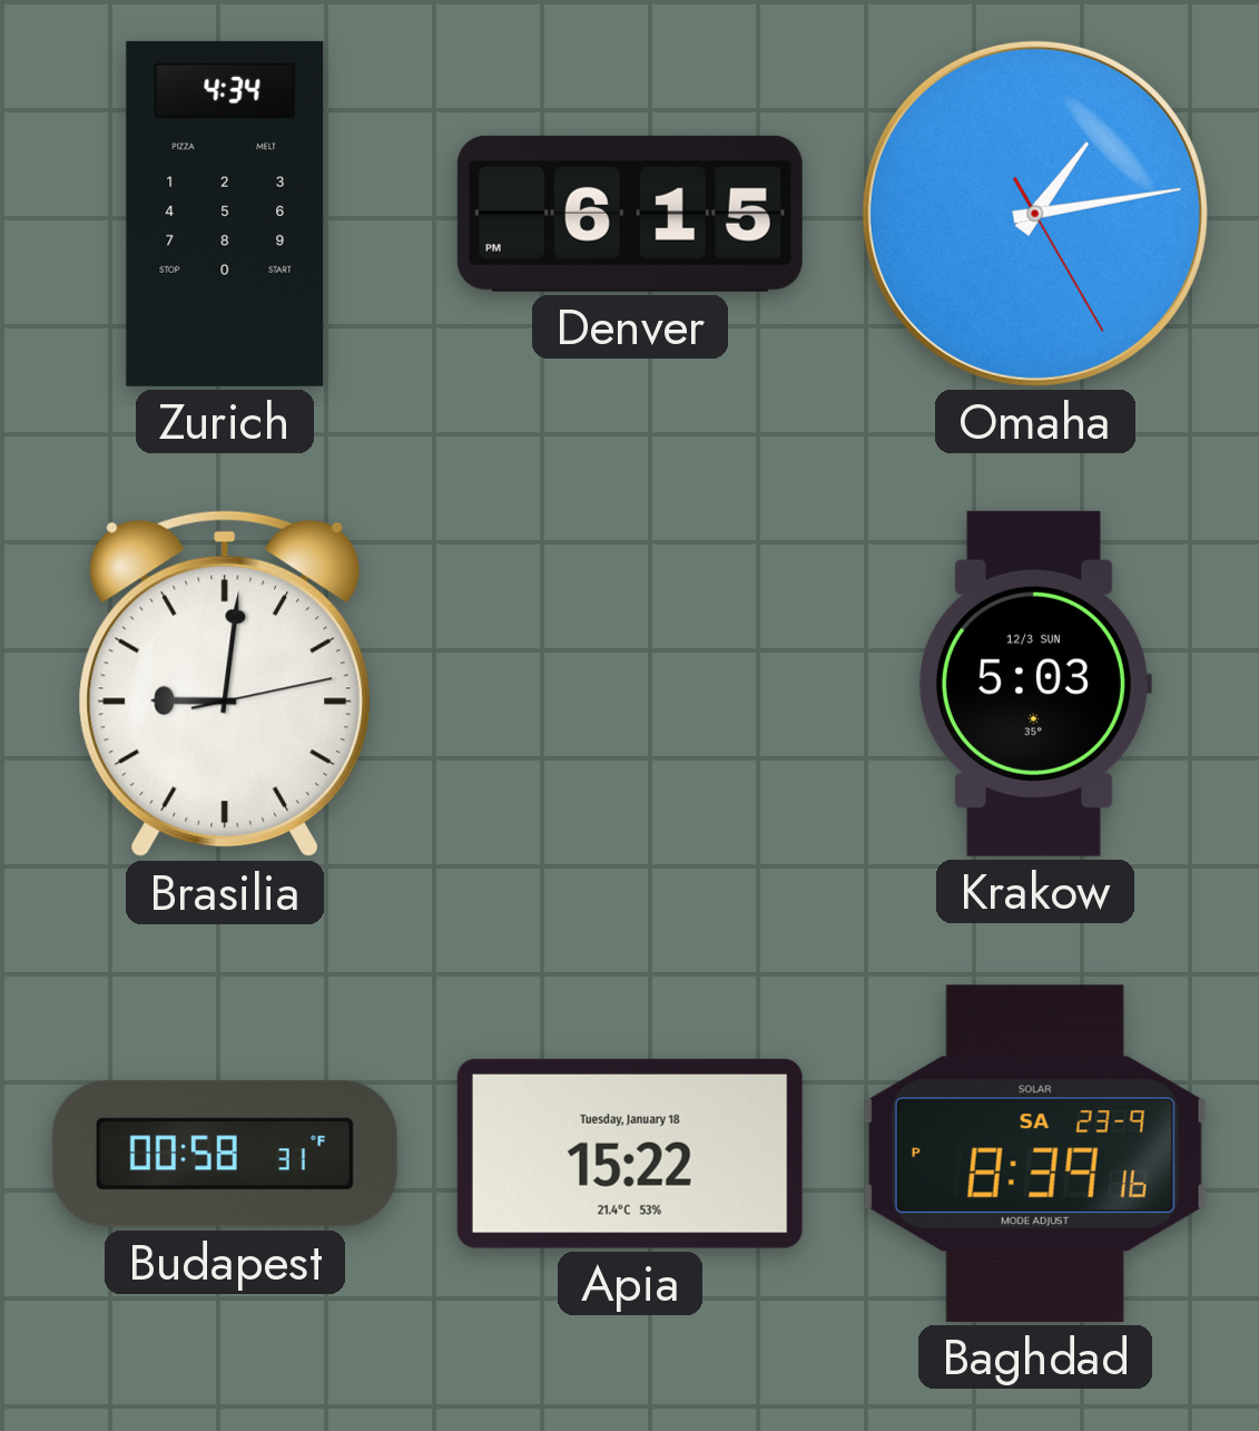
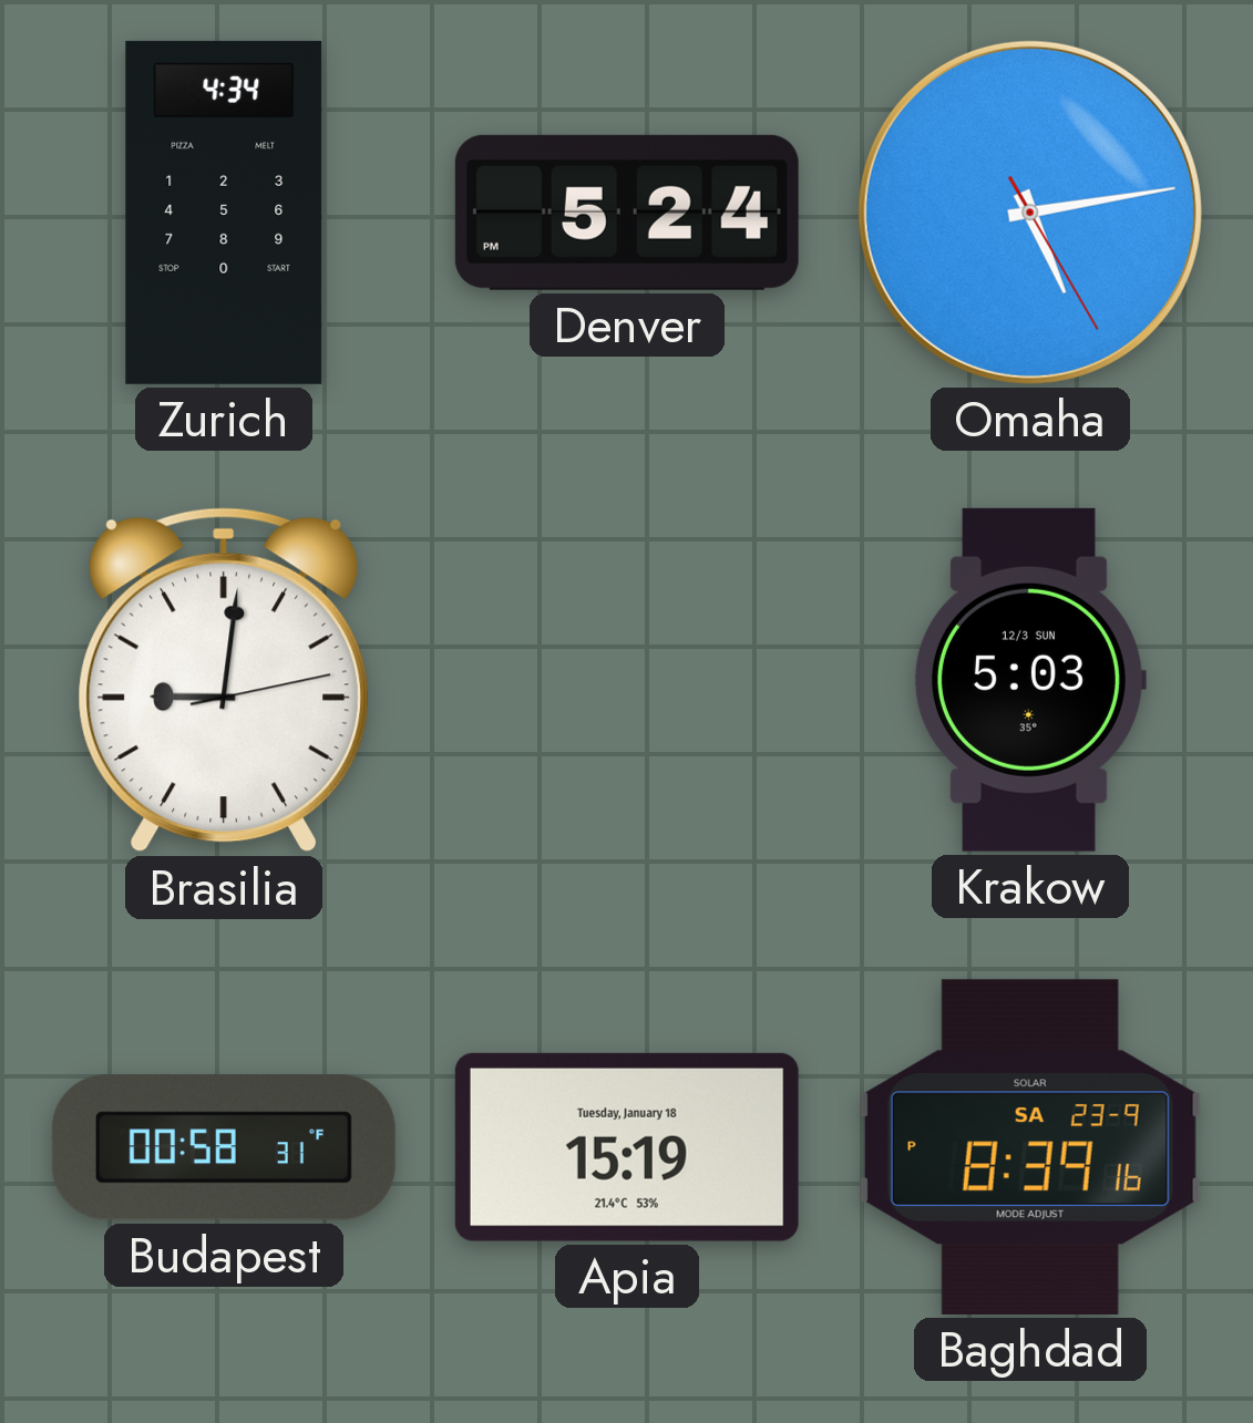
Denver: 6:15 -> 5:24
Omaha: 1:13 -> 5:13
Apia: 15:22 -> 15:19
